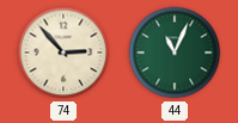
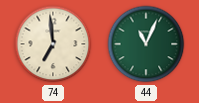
74: 2:53 -> 6:59
